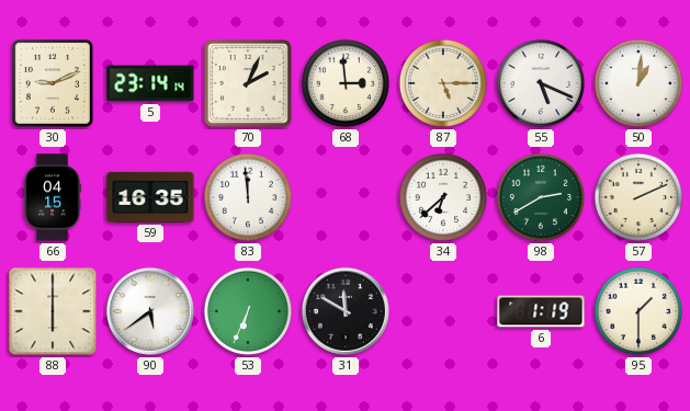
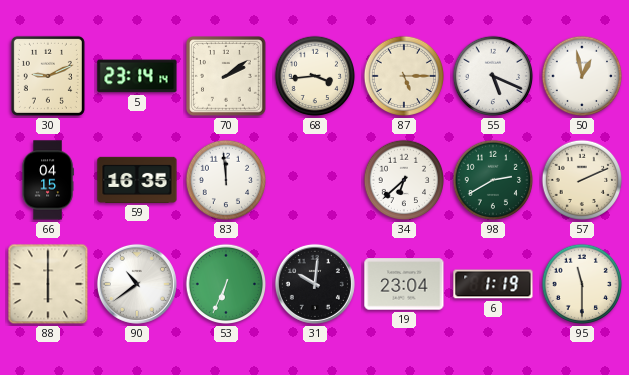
70: 2:04 -> 2:09
68: 2:59 -> 3:44
50: 1:01 -> 12:58
90: 5:39 -> 10:39
31: 11:50 -> 10:01
19: none -> 23:04
95: 1:30 -> 11:30
